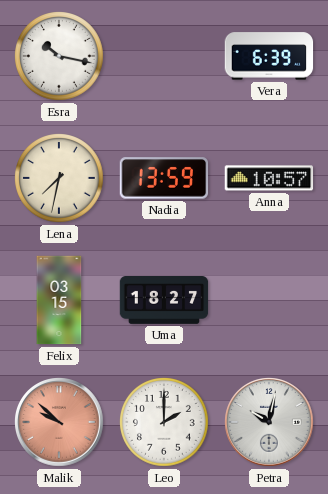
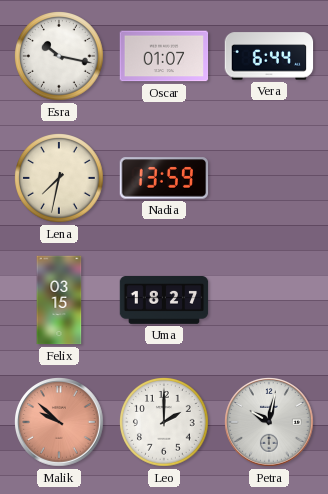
Oscar: none -> 01:07
Vera: 6:39 -> 6:44
Anna: 10:57 -> none
